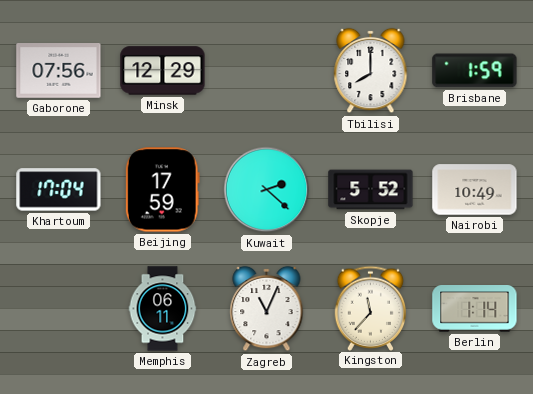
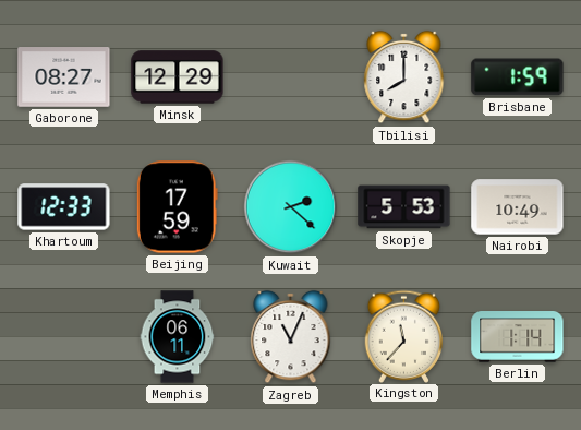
Gaborone: 07:56 -> 08:27
Khartoum: 17:04 -> 12:33
Skopje: 5:52 -> 5:53
